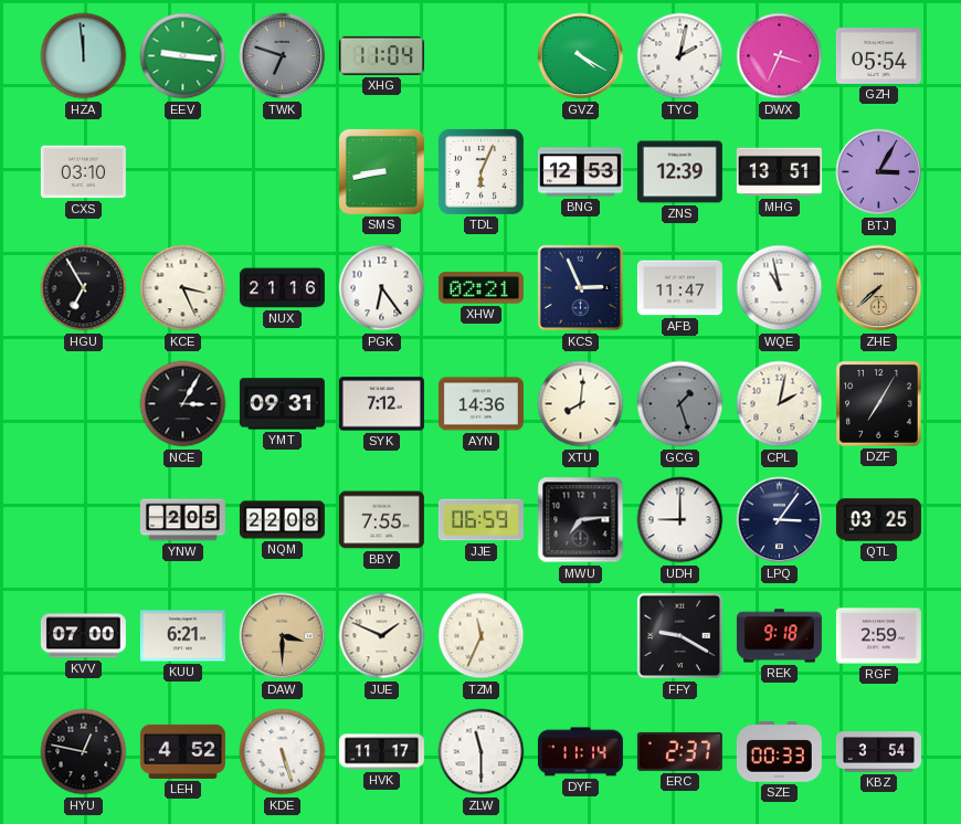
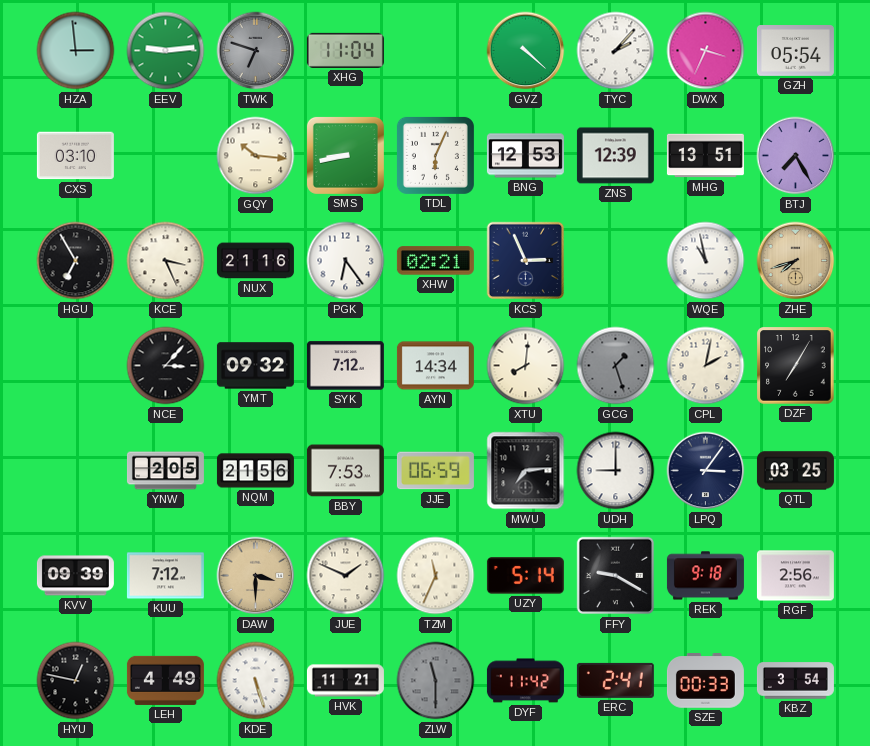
HZA: 11:59 -> 2:59
EEV: 9:16 -> 9:14
GVZ: 4:20 -> 4:22
TYC: 2:02 -> 2:07
GQY: none -> 10:16
BTJ: 3:05 -> 7:25
AFB: 11:47 -> none
ZHE: 7:38 -> 7:42
NCE: 3:05 -> 3:07
YMT: 09:31 -> 09:32
AYN: 14:36 -> 14:34
NQM: 22:08 -> 21:56
BBY: 7:55 -> 7:53
KVV: 07:00 -> 09:39
KUU: 6:21 -> 7:12
UZY: none -> 5:14
RGF: 2:59 -> 2:56
LEH: 4:52 -> 4:49
HVK: 11:17 -> 11:21
ZLW dial: white -> grey
DYF: 11:14 -> 11:42
ERC: 2:37 -> 2:41
